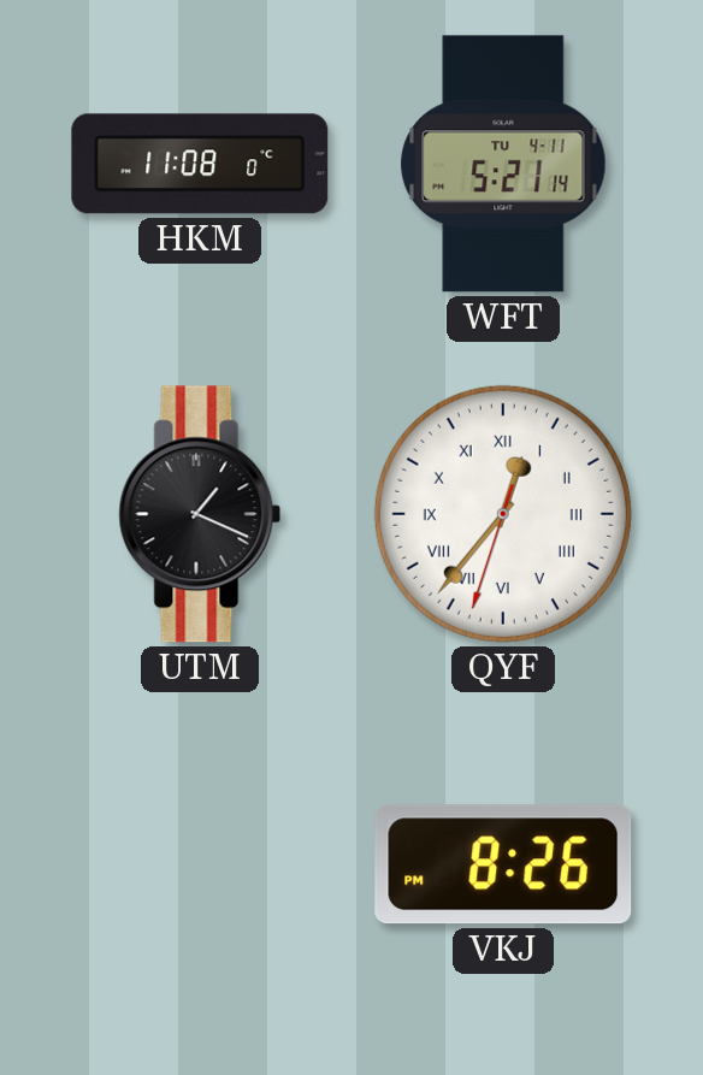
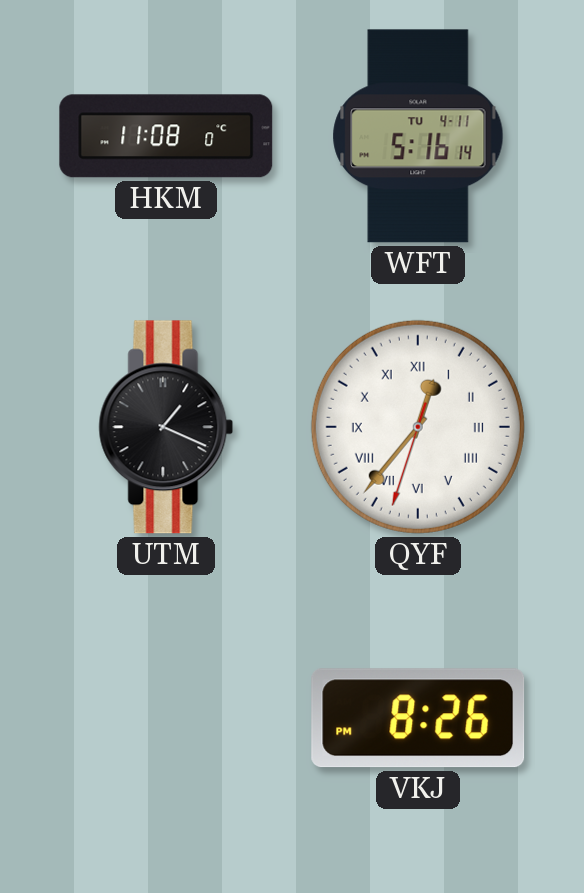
WFT: 5:21 -> 5:16
